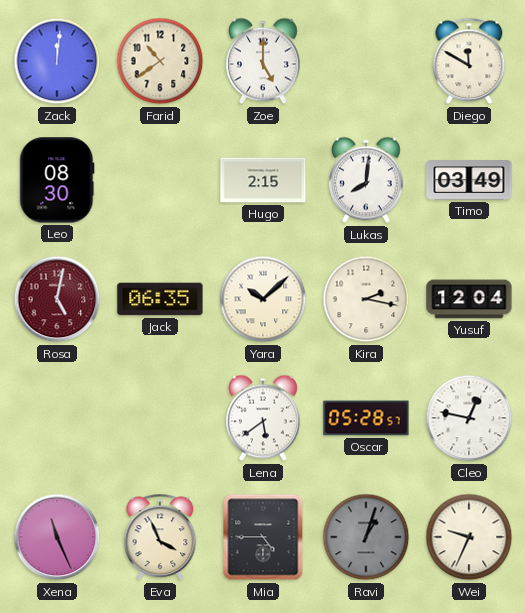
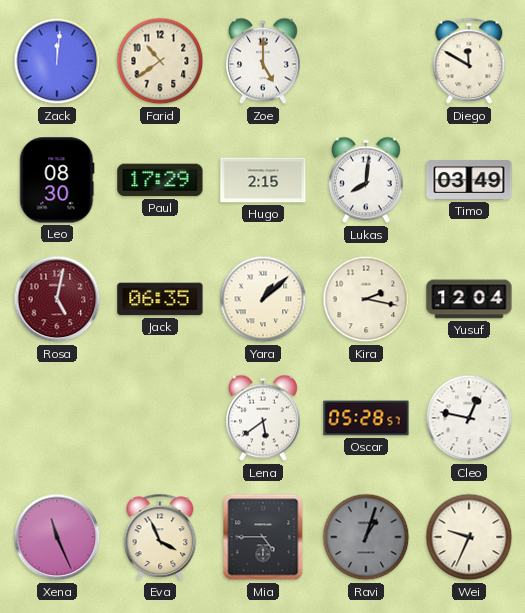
Paul: none -> 17:29
Yara: 10:08 -> 1:08
